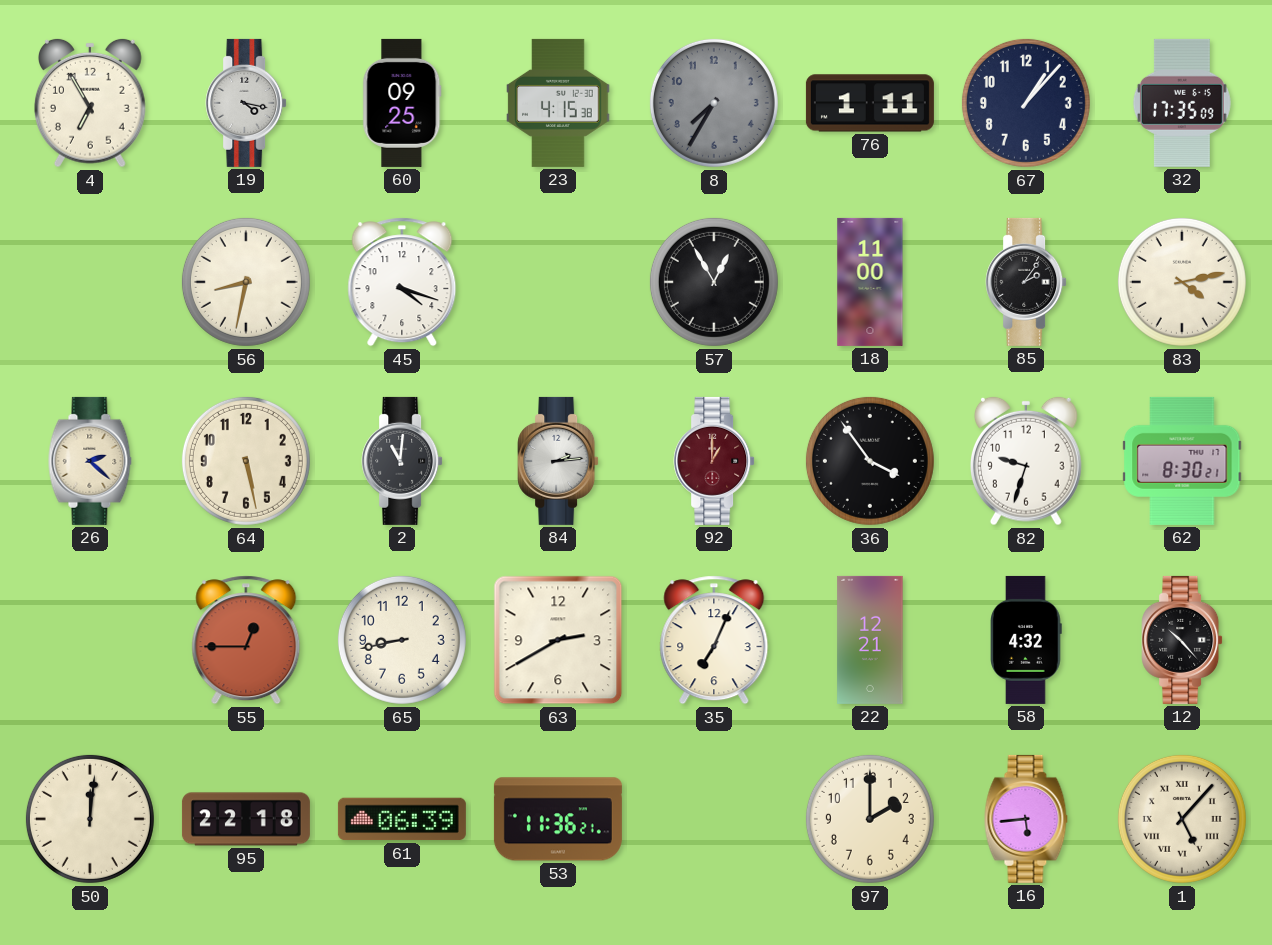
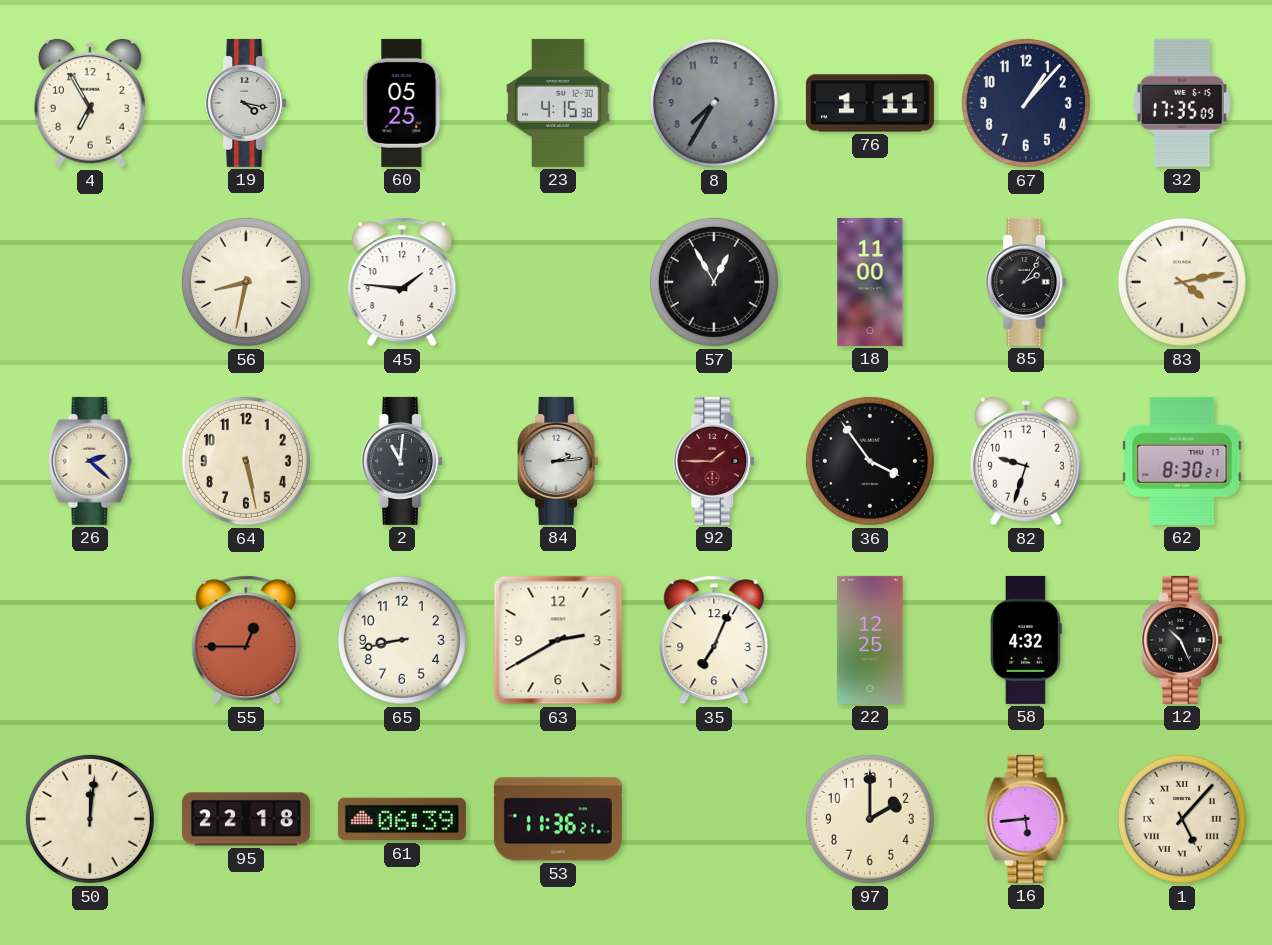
60: 09:25 -> 05:25
45: 4:18 -> 1:46
92: 1:00 -> 1:45
22: 12:21 -> 12:25
12: 10:23 -> 10:26
